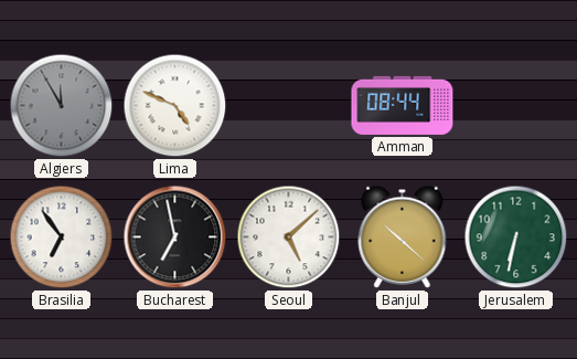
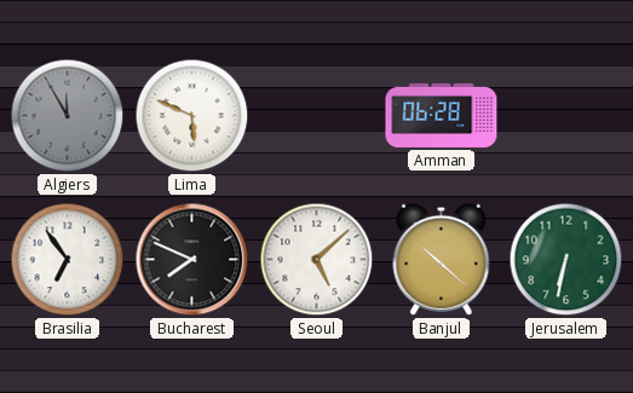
Lima: 4:49 -> 5:49
Amman: 08:44 -> 06:28
Bucharest: 6:58 -> 7:49
